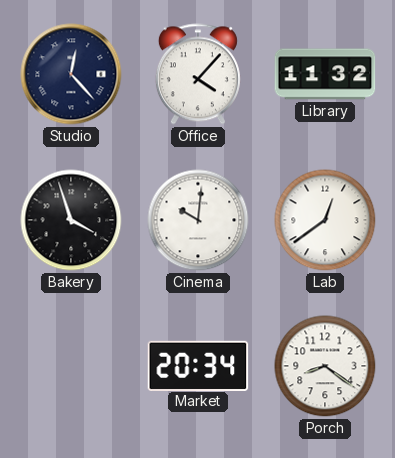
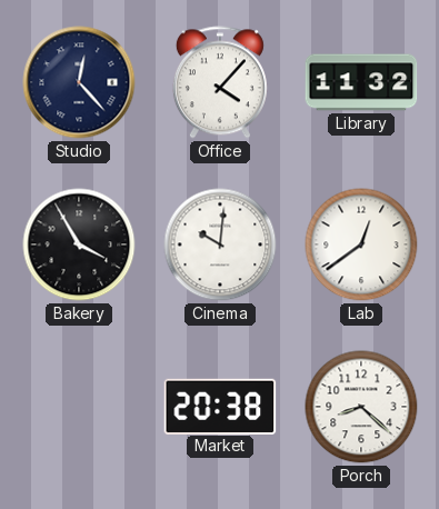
Bakery: 3:57 -> 3:55
Market: 20:34 -> 20:38
Porch: 8:21 -> 8:22
